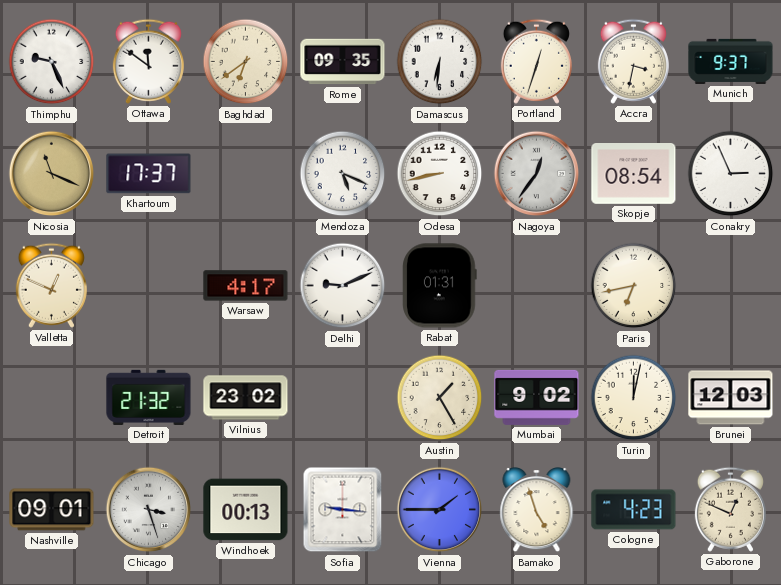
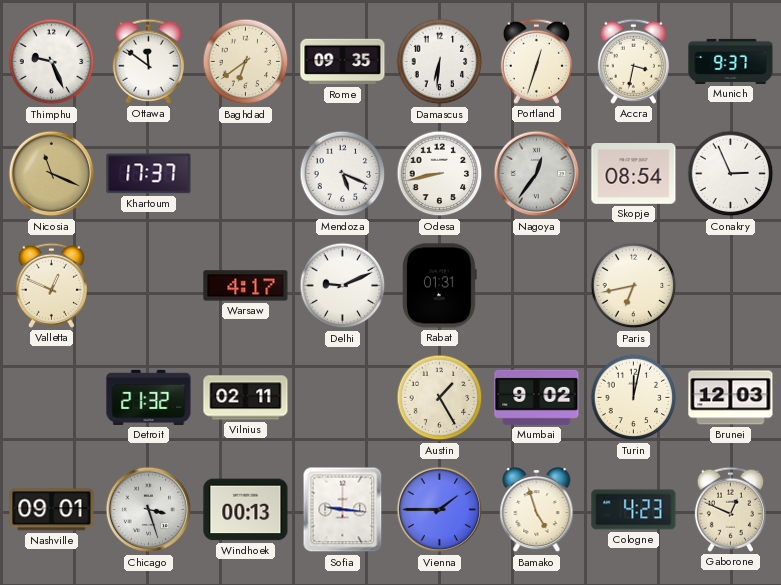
Vilnius: 23:02 -> 02:11
